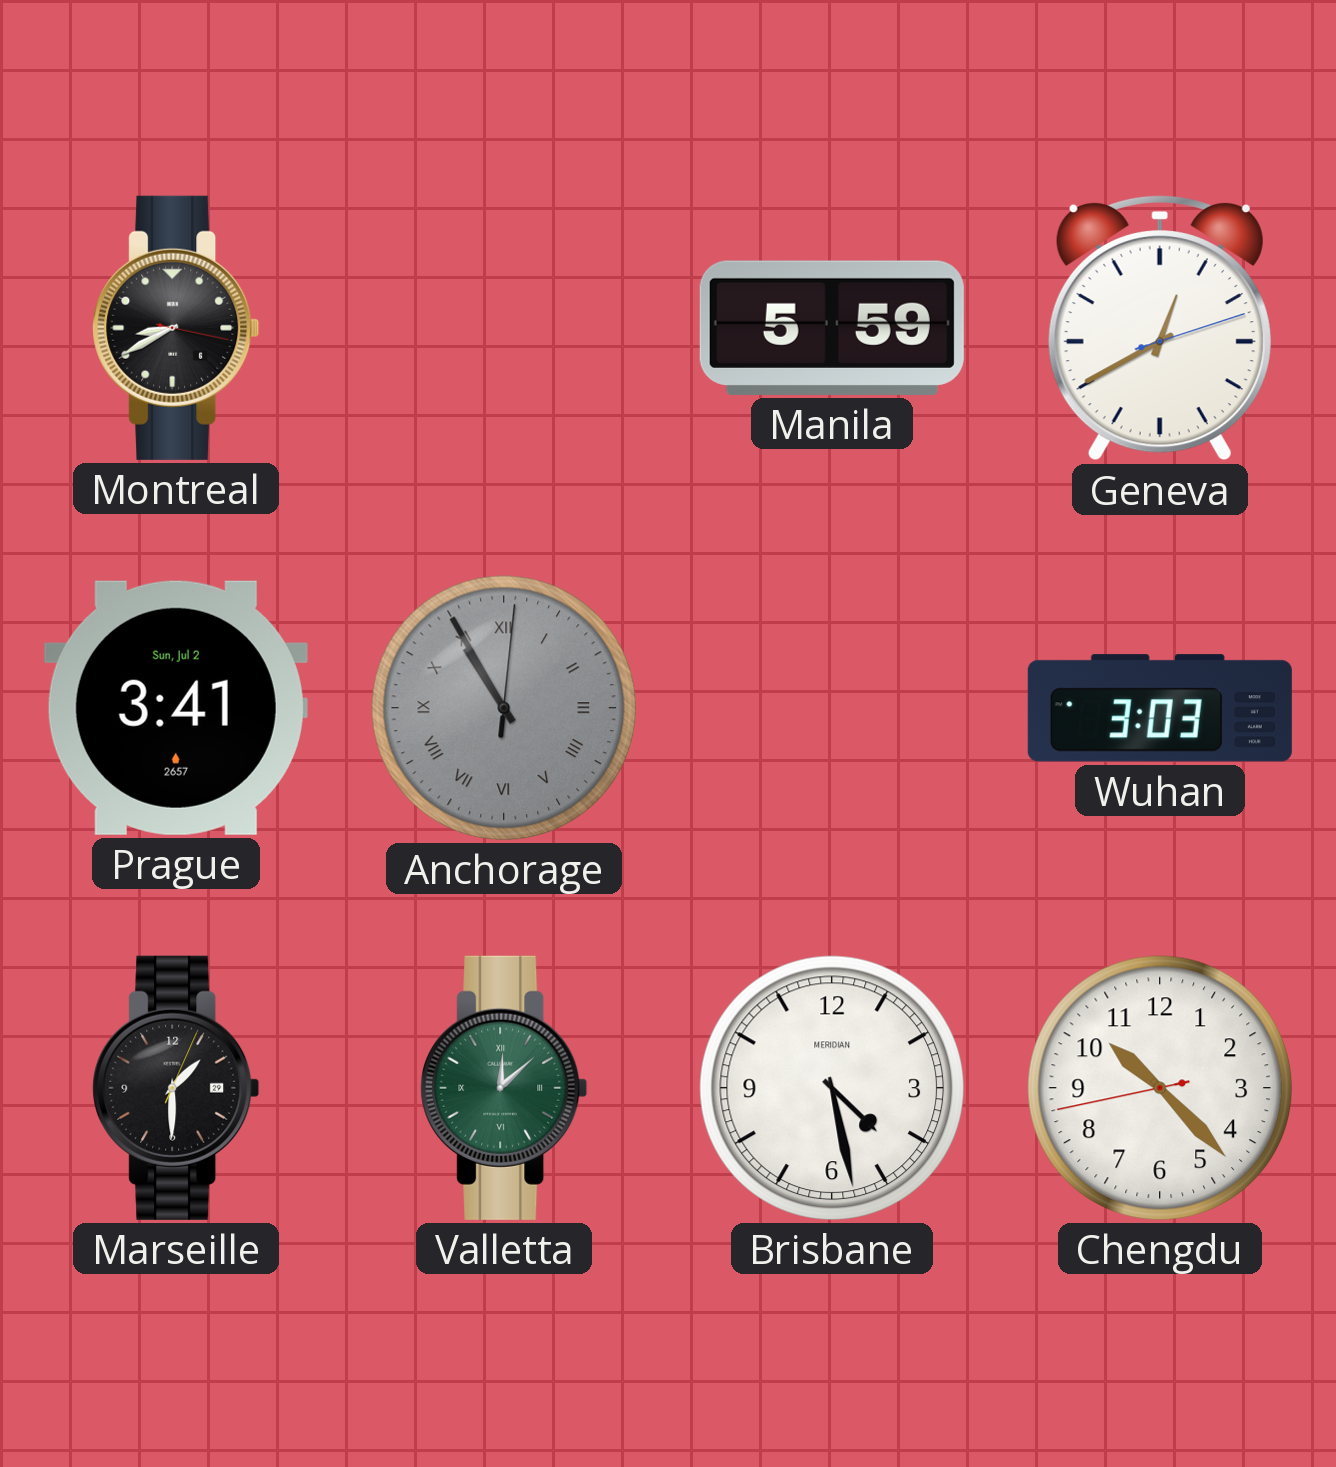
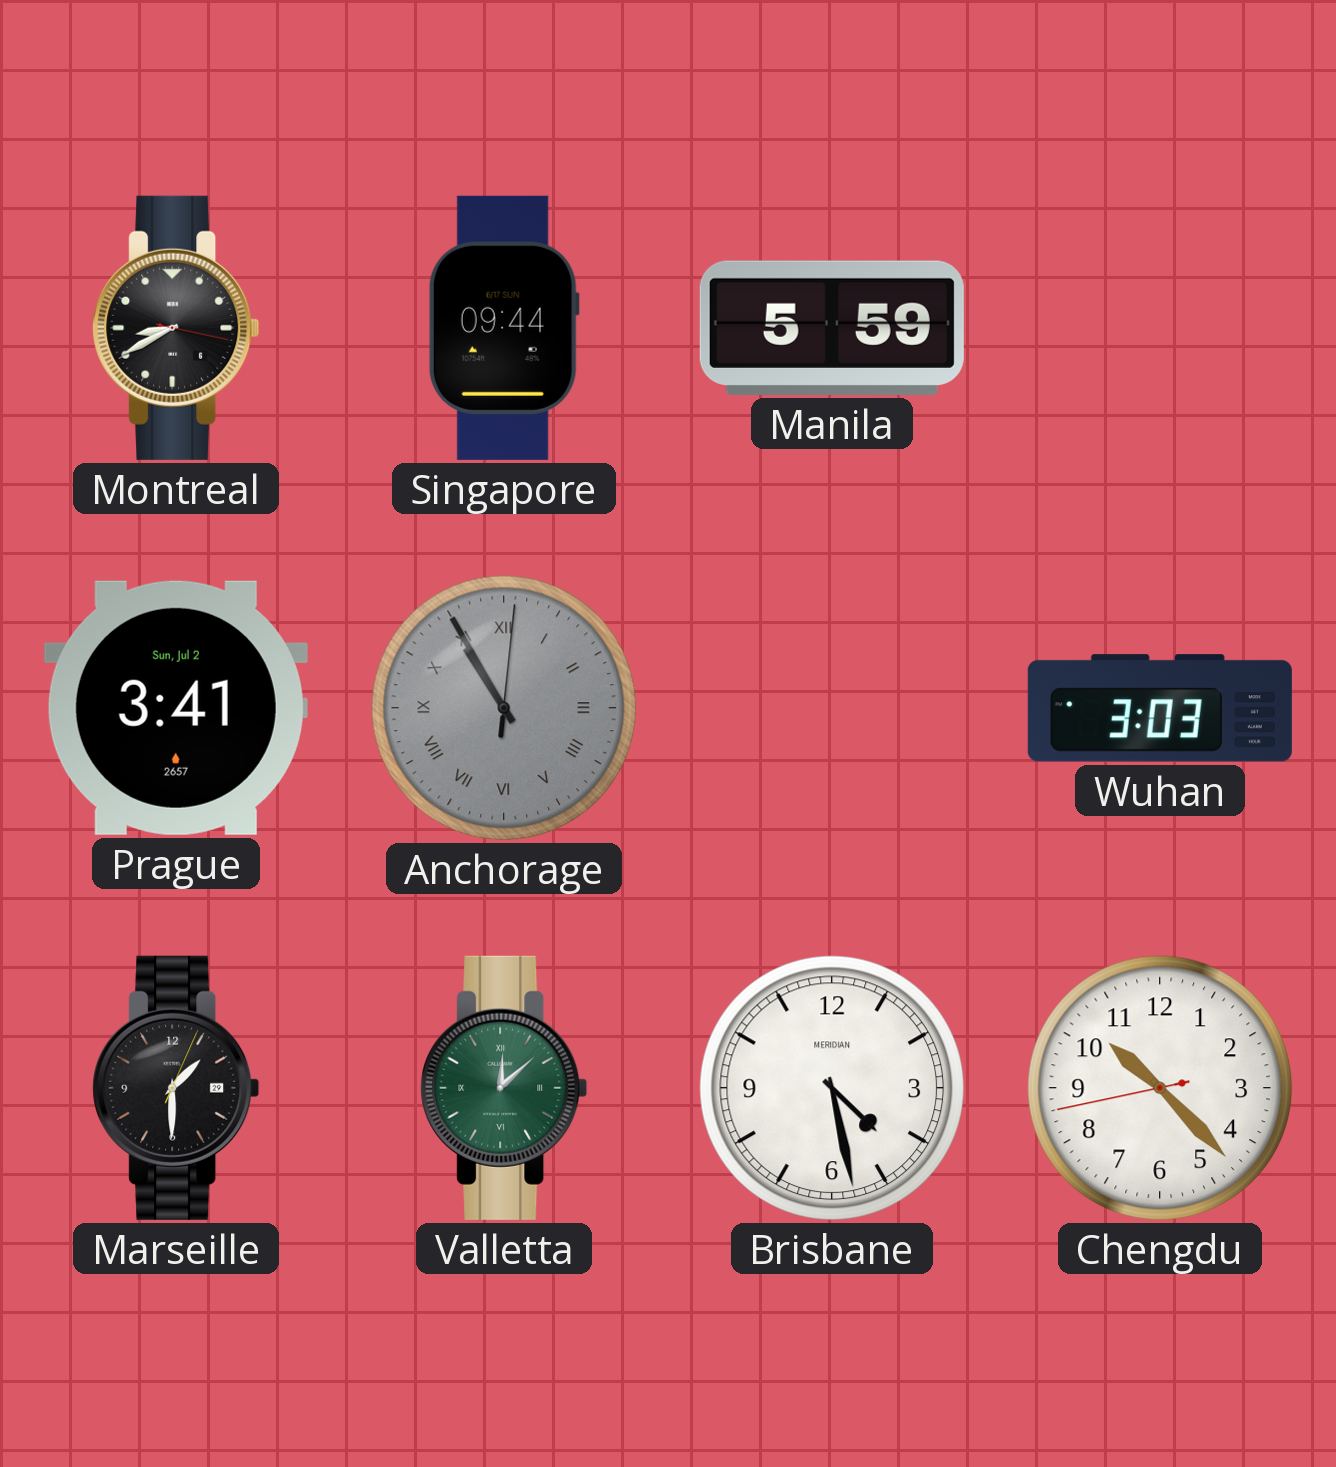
Singapore: none -> 09:44
Geneva: 12:40 -> none
